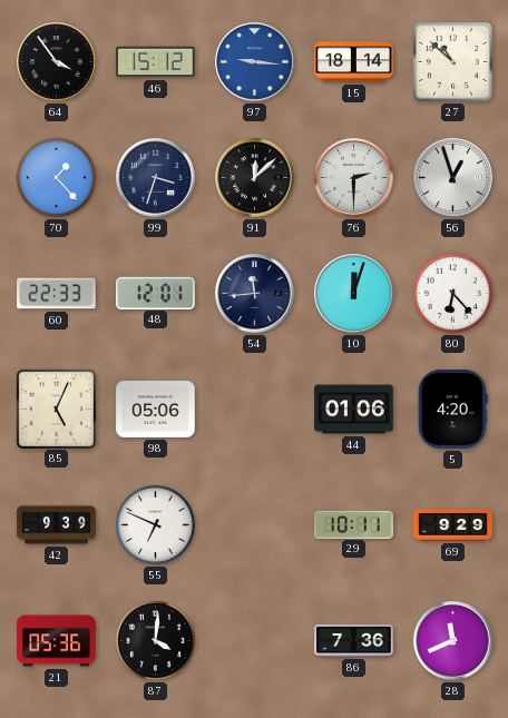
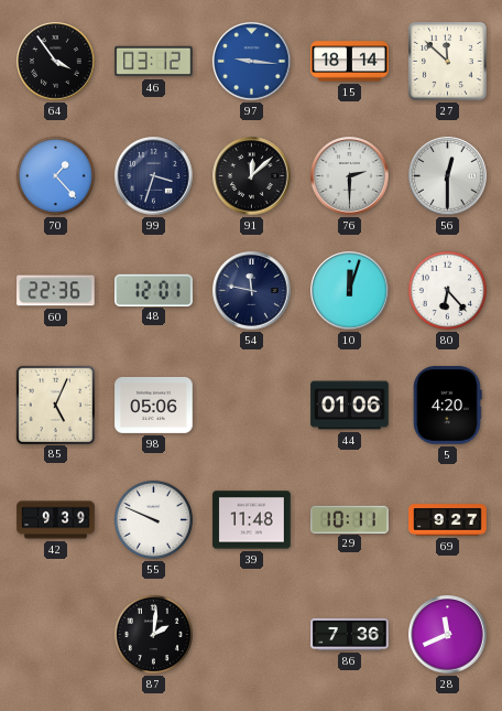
46: 15:12 -> 03:12
27: 10:52 -> 11:52
56: 12:57 -> 12:30
60: 22:33 -> 22:36
54: 11:44 -> 11:47
55: 6:49 -> 9:49
39: none -> 11:48
69: 9:29 -> 9:27
21: 05:36 -> none
87: 4:01 -> 2:01
